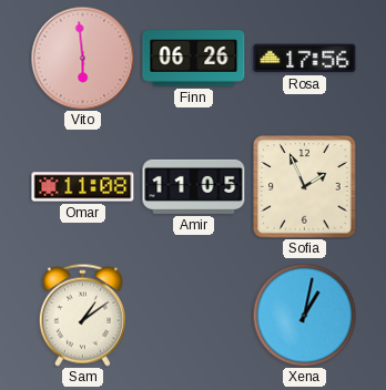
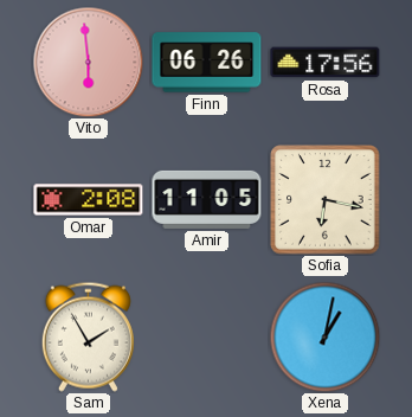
Omar: 11:08 -> 2:08
Sofia: 1:56 -> 6:17
Sam: 1:09 -> 1:55
